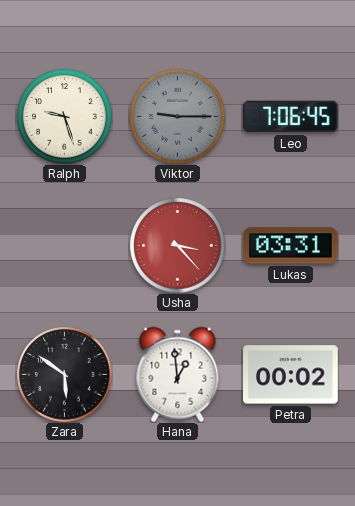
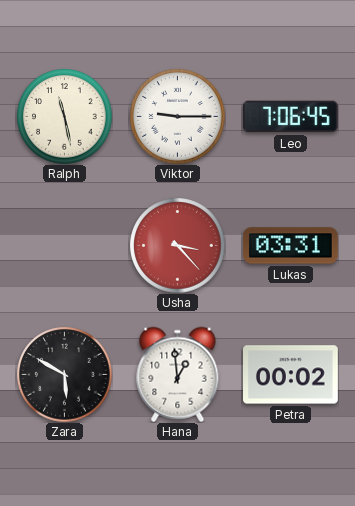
Ralph: 9:27 -> 11:28
Viktor dial: grey -> white
Zara: 5:51 -> 5:50
